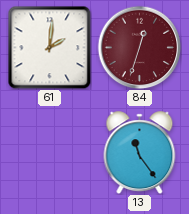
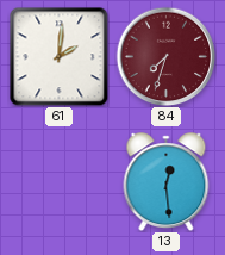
84: 12:33 -> 7:33
13: 11:24 -> 12:29
